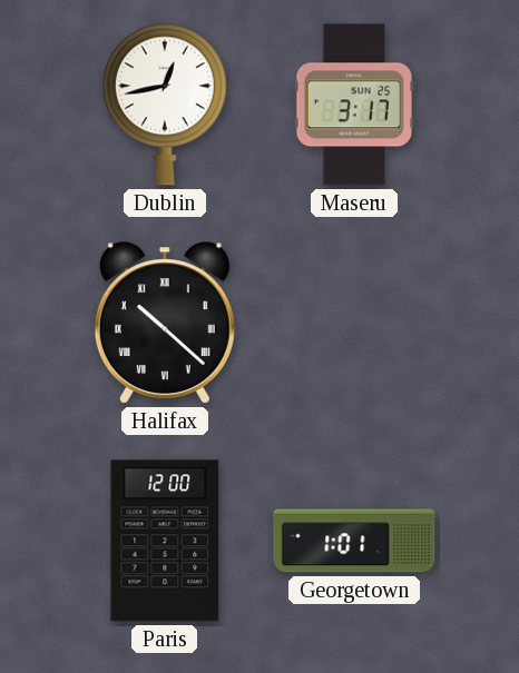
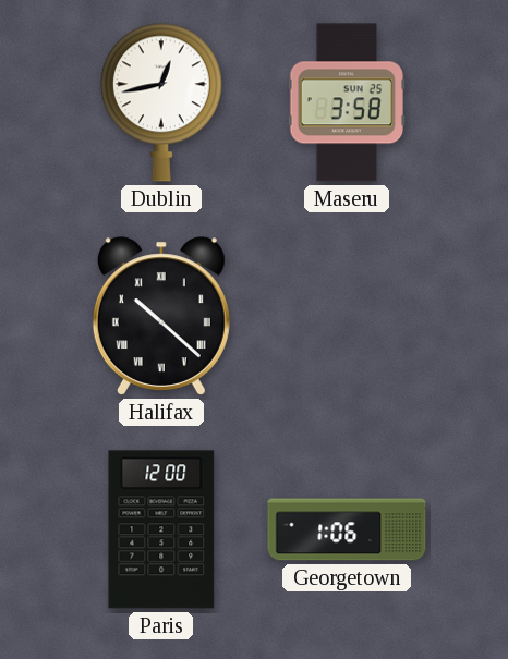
Maseru: 3:17 -> 3:58
Georgetown: 1:01 -> 1:06
